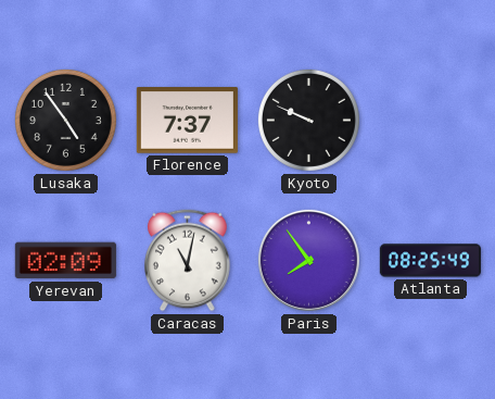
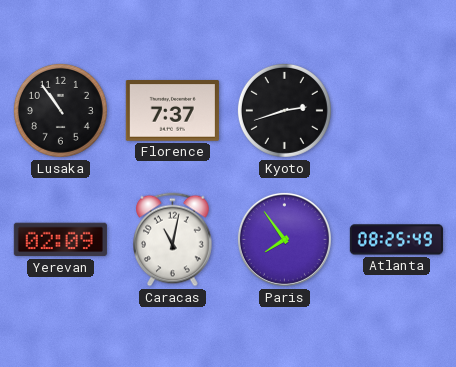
Lusaka: 4:54 -> 10:54
Kyoto: 9:49 -> 2:42
